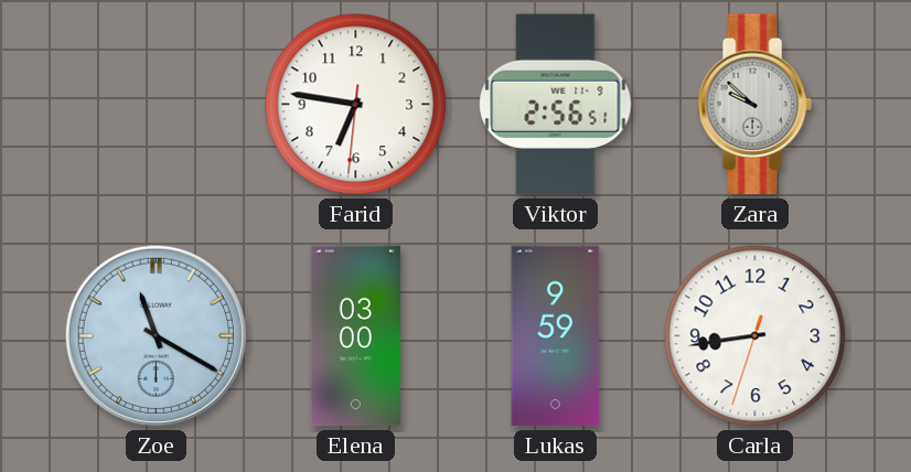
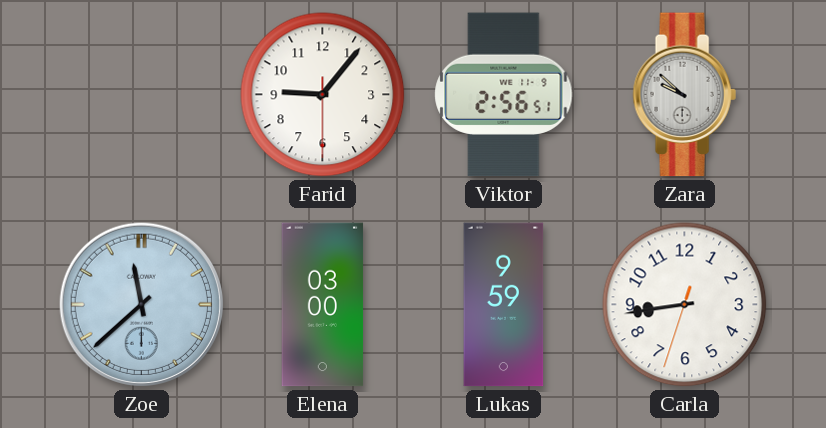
Farid: 6:46 -> 9:06
Zoe: 11:20 -> 11:38
